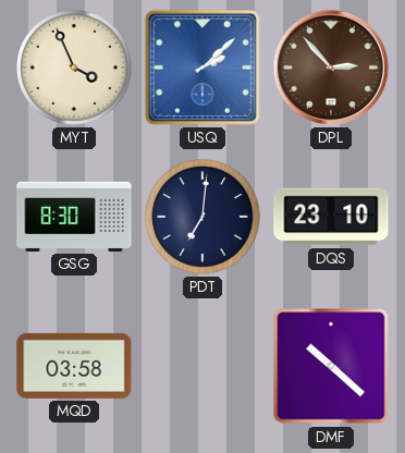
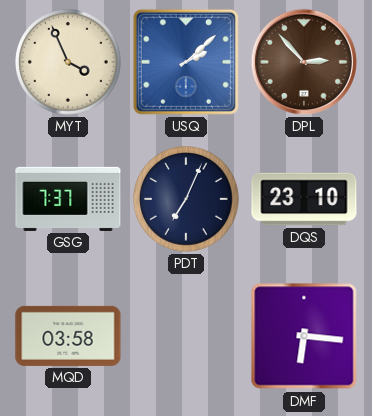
GSG: 8:30 -> 7:37
PDT: 7:01 -> 7:04
DMF: 10:22 -> 6:16
